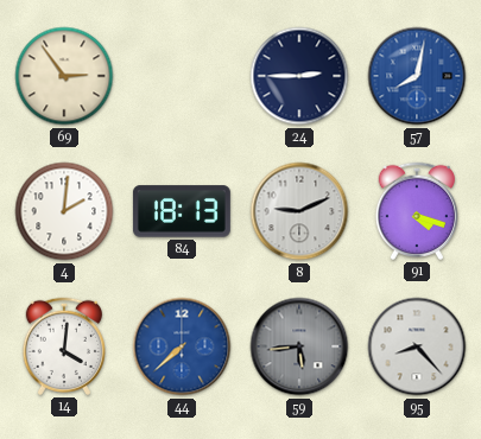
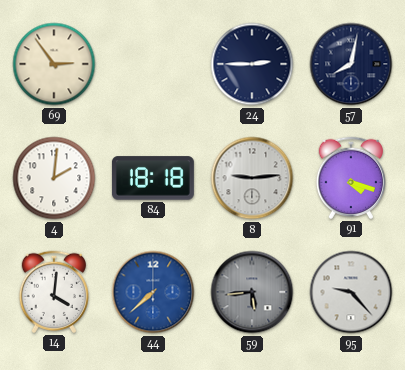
57 dial: blue -> navy
84: 18:13 -> 18:18
8: 9:11 -> 9:14
95: 8:23 -> 9:23
